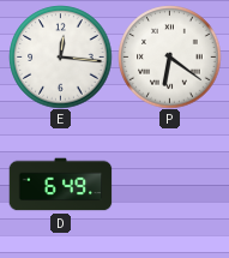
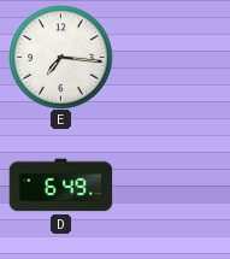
E: 12:16 -> 7:16
P: 6:21 -> none
